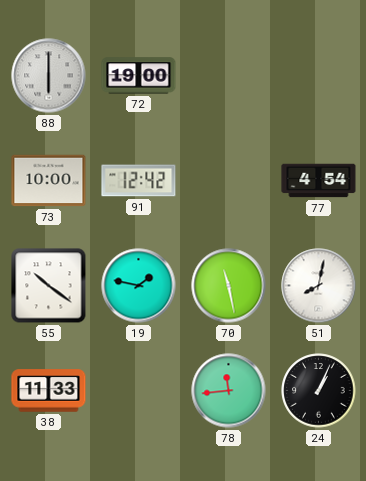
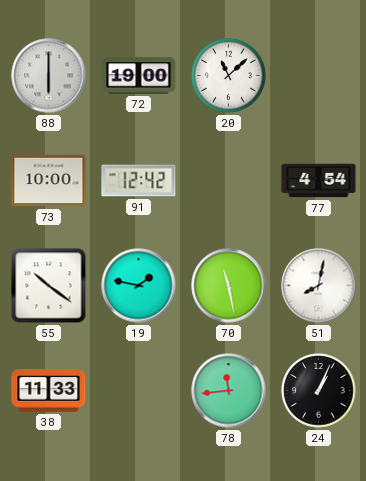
20: none -> 11:08
